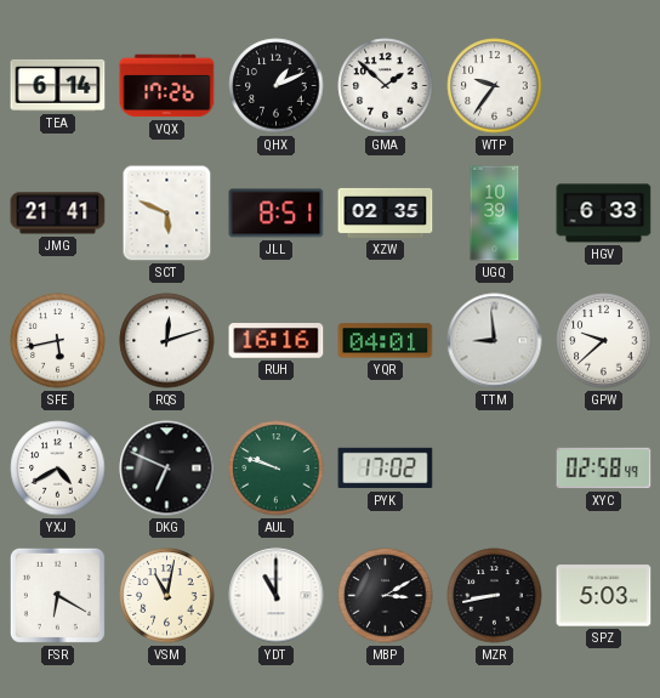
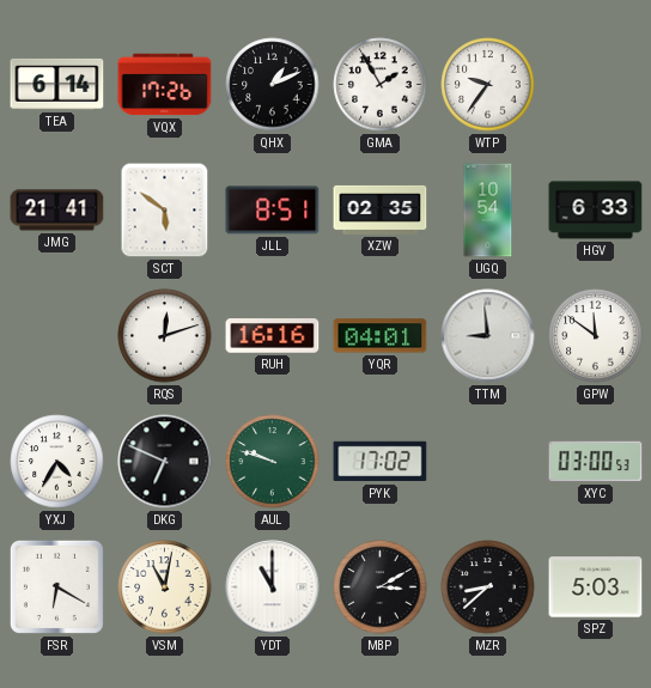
GMA: 1:52 -> 1:55
SCT: 5:49 -> 5:51
UGQ: 10:39 -> 10:54
SFE: 5:43 -> none
GPW: 9:38 -> 11:51
YXJ: 4:40 -> 4:35
XYC: 02:58 -> 03:00
MZR: 8:43 -> 8:38
